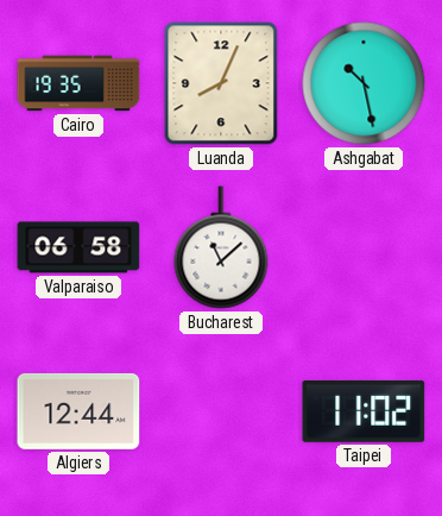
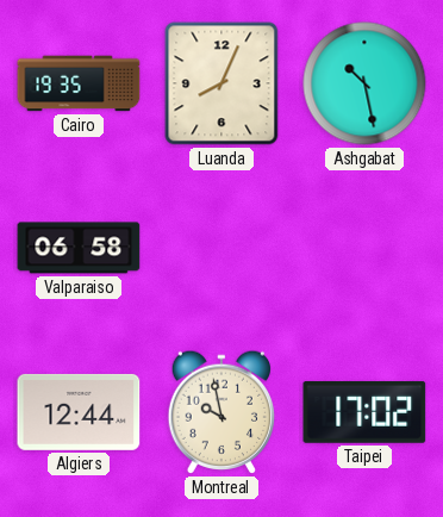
Bucharest: 11:08 -> none
Montreal: none -> 9:58
Taipei: 11:02 -> 17:02
